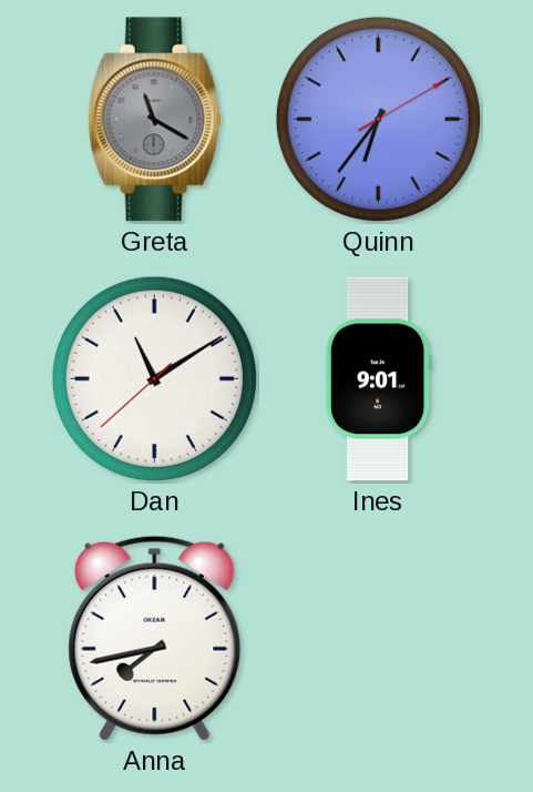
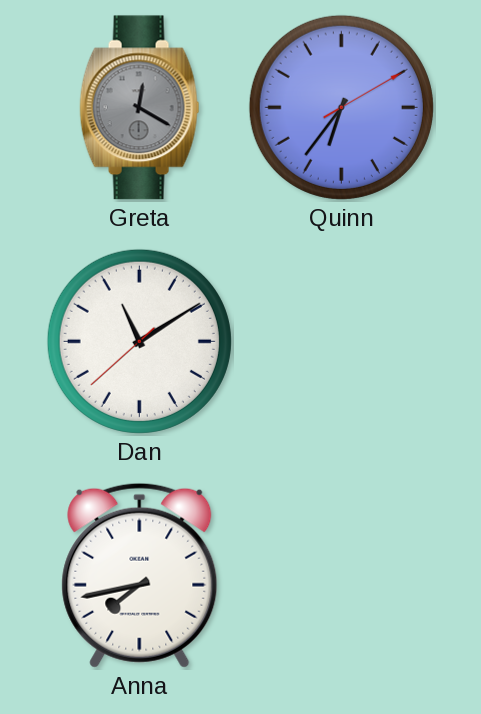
Greta: 11:20 -> 12:20
Ines: 9:01 -> none
